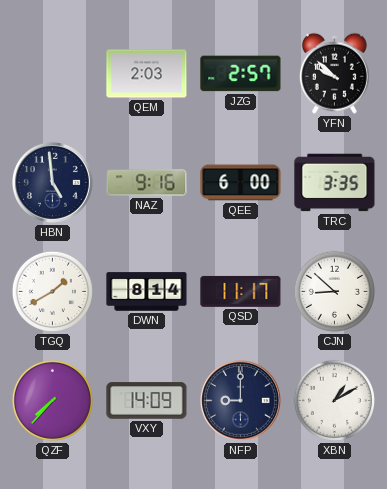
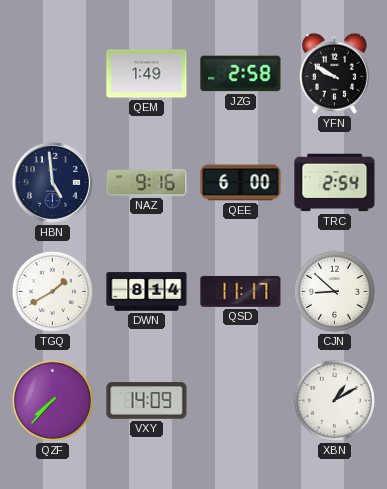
QEM: 2:03 -> 1:49
JZG: 2:57 -> 2:58
YFN: 9:52 -> 9:50
TRC: 3:35 -> 2:54
NFP: 9:00 -> none
